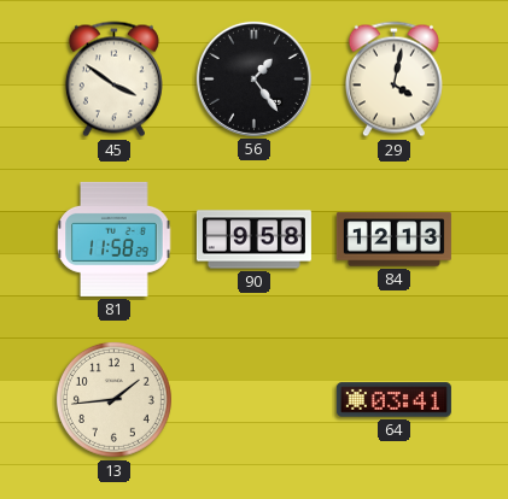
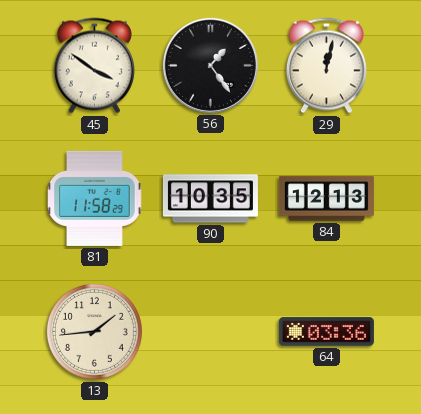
29: 4:02 -> 12:02
90: 9:58 -> 10:35
64: 03:41 -> 03:36
